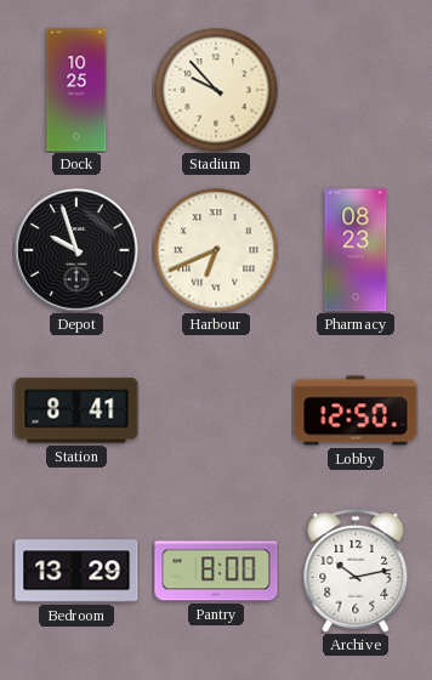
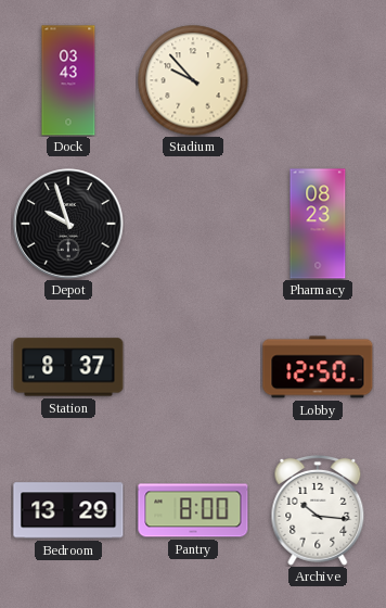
Dock: 10:25 -> 03:43
Harbour: 6:41 -> none
Station: 8:41 -> 8:37
Archive: 10:13 -> 10:16
